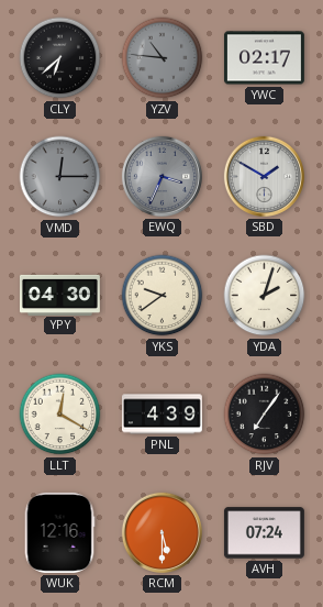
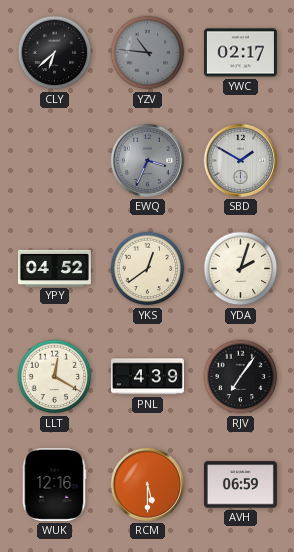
VMD: 12:15 -> none
YPY: 04:30 -> 04:52
YKS: 9:39 -> 12:39
AVH: 07:24 -> 06:59
